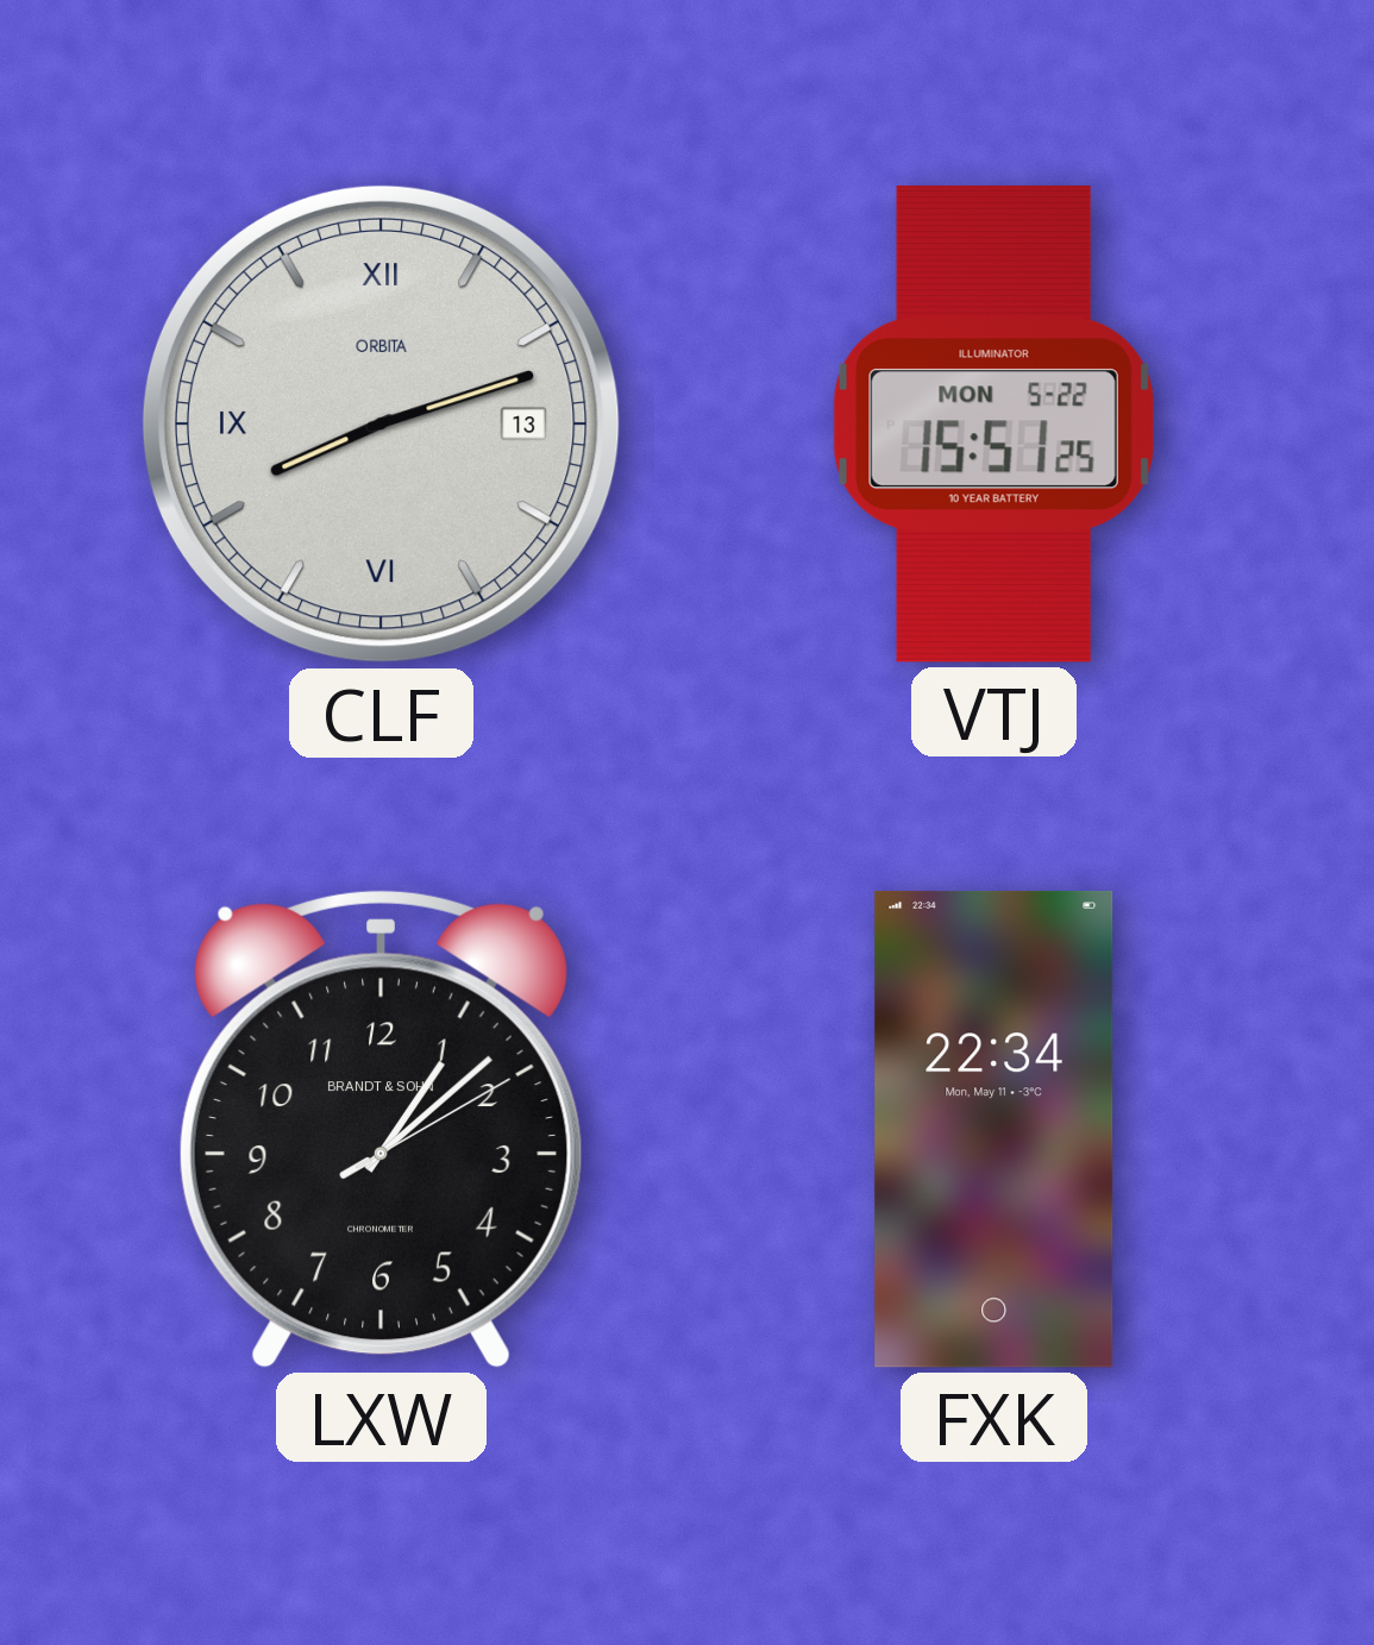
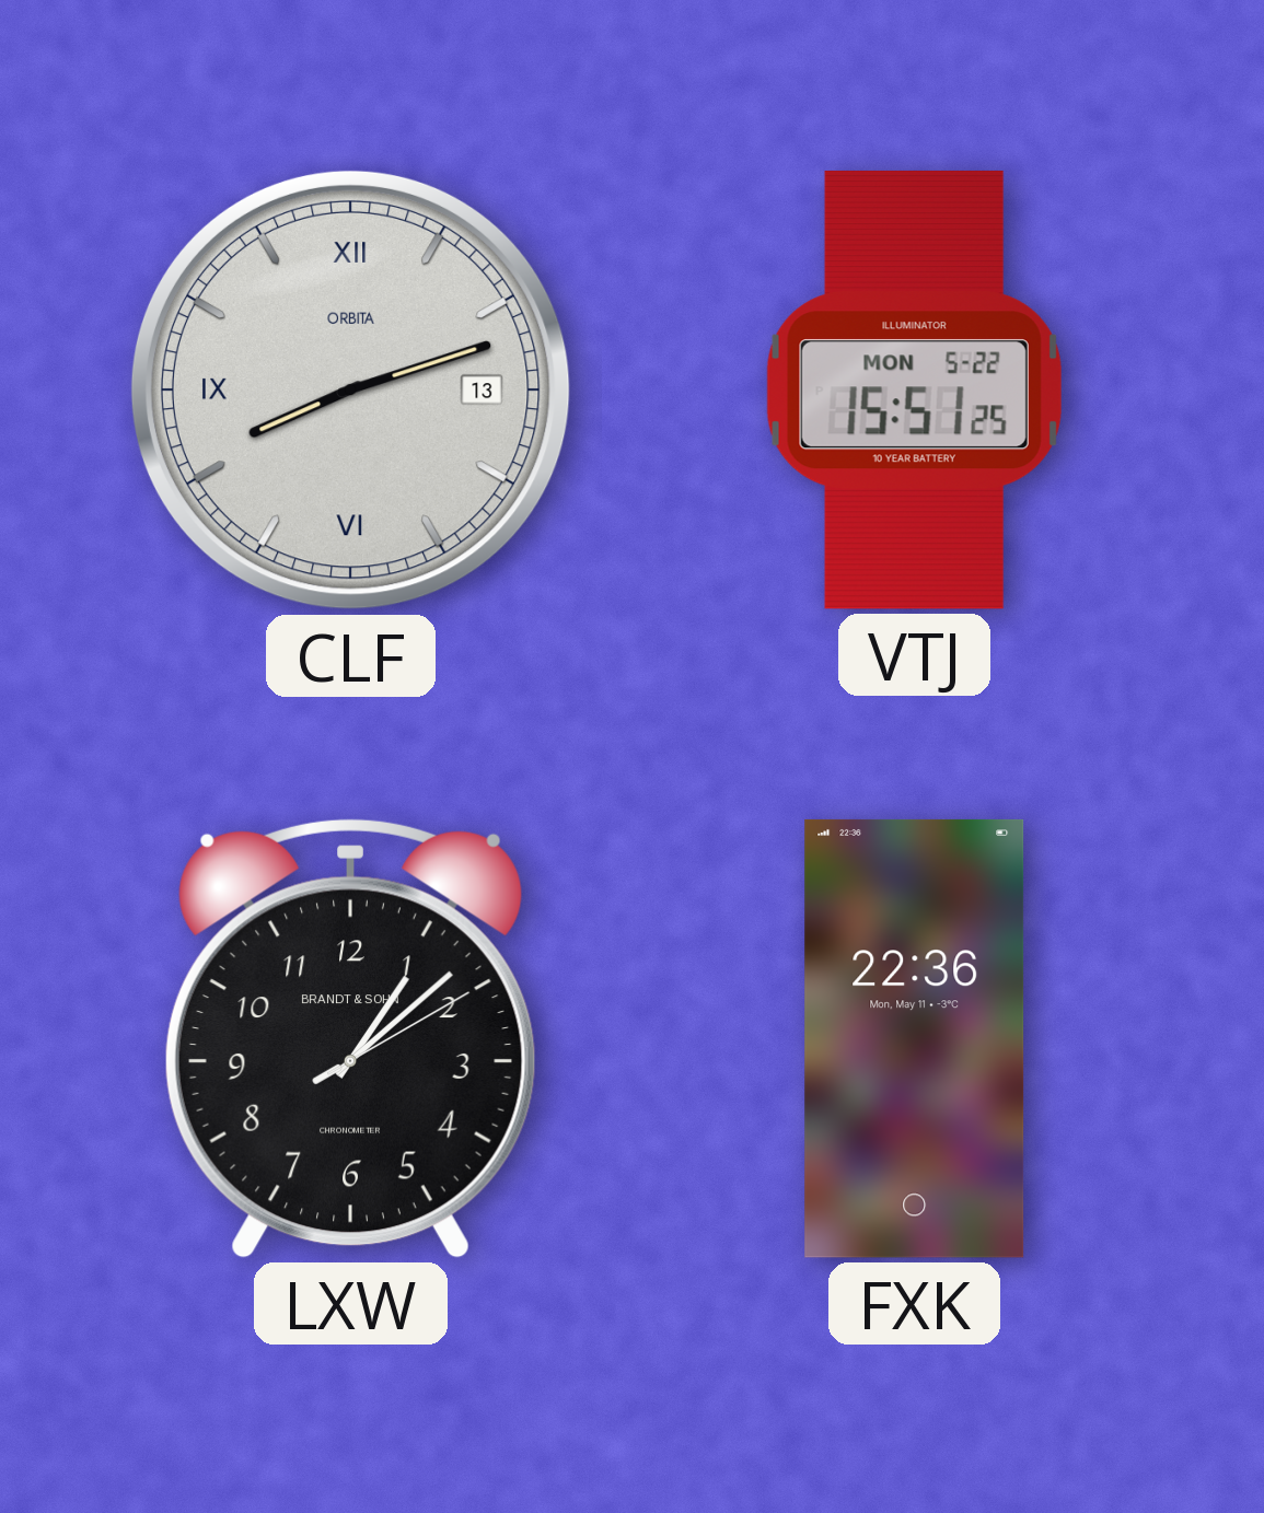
FXK: 22:34 -> 22:36
